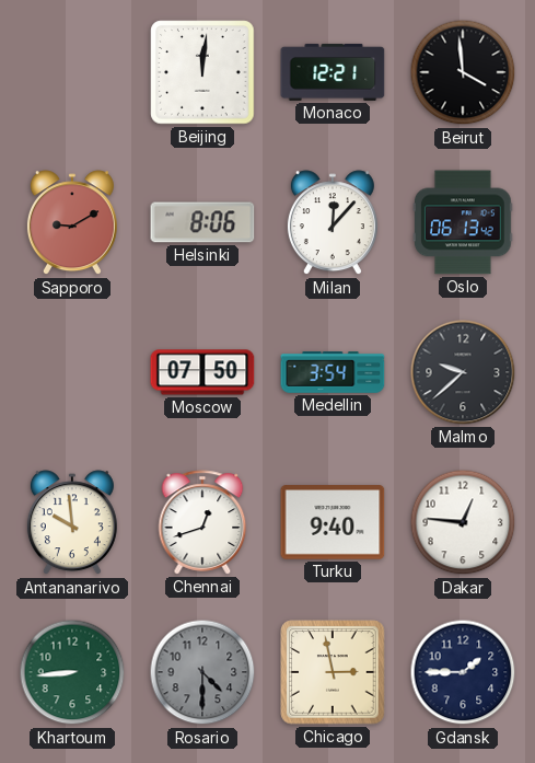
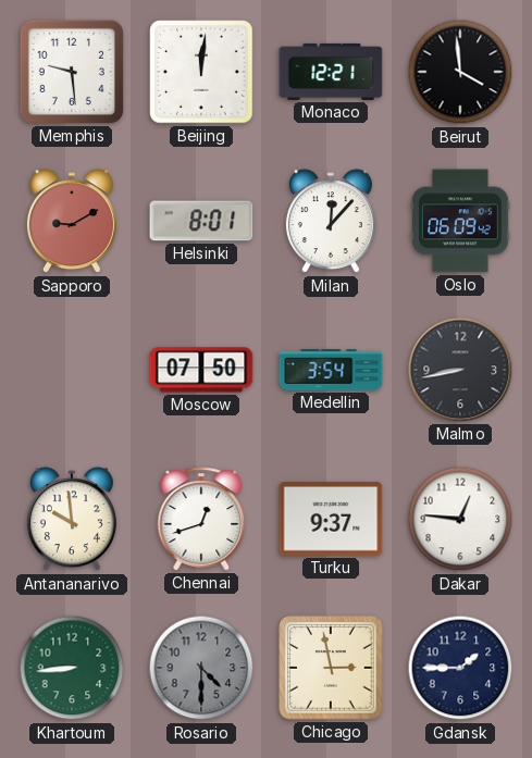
Memphis: none -> 9:29
Helsinki: 8:06 -> 8:01
Oslo: 06:13 -> 06:09
Malmo: 9:38 -> 8:43
Turku: 9:40 -> 9:37
